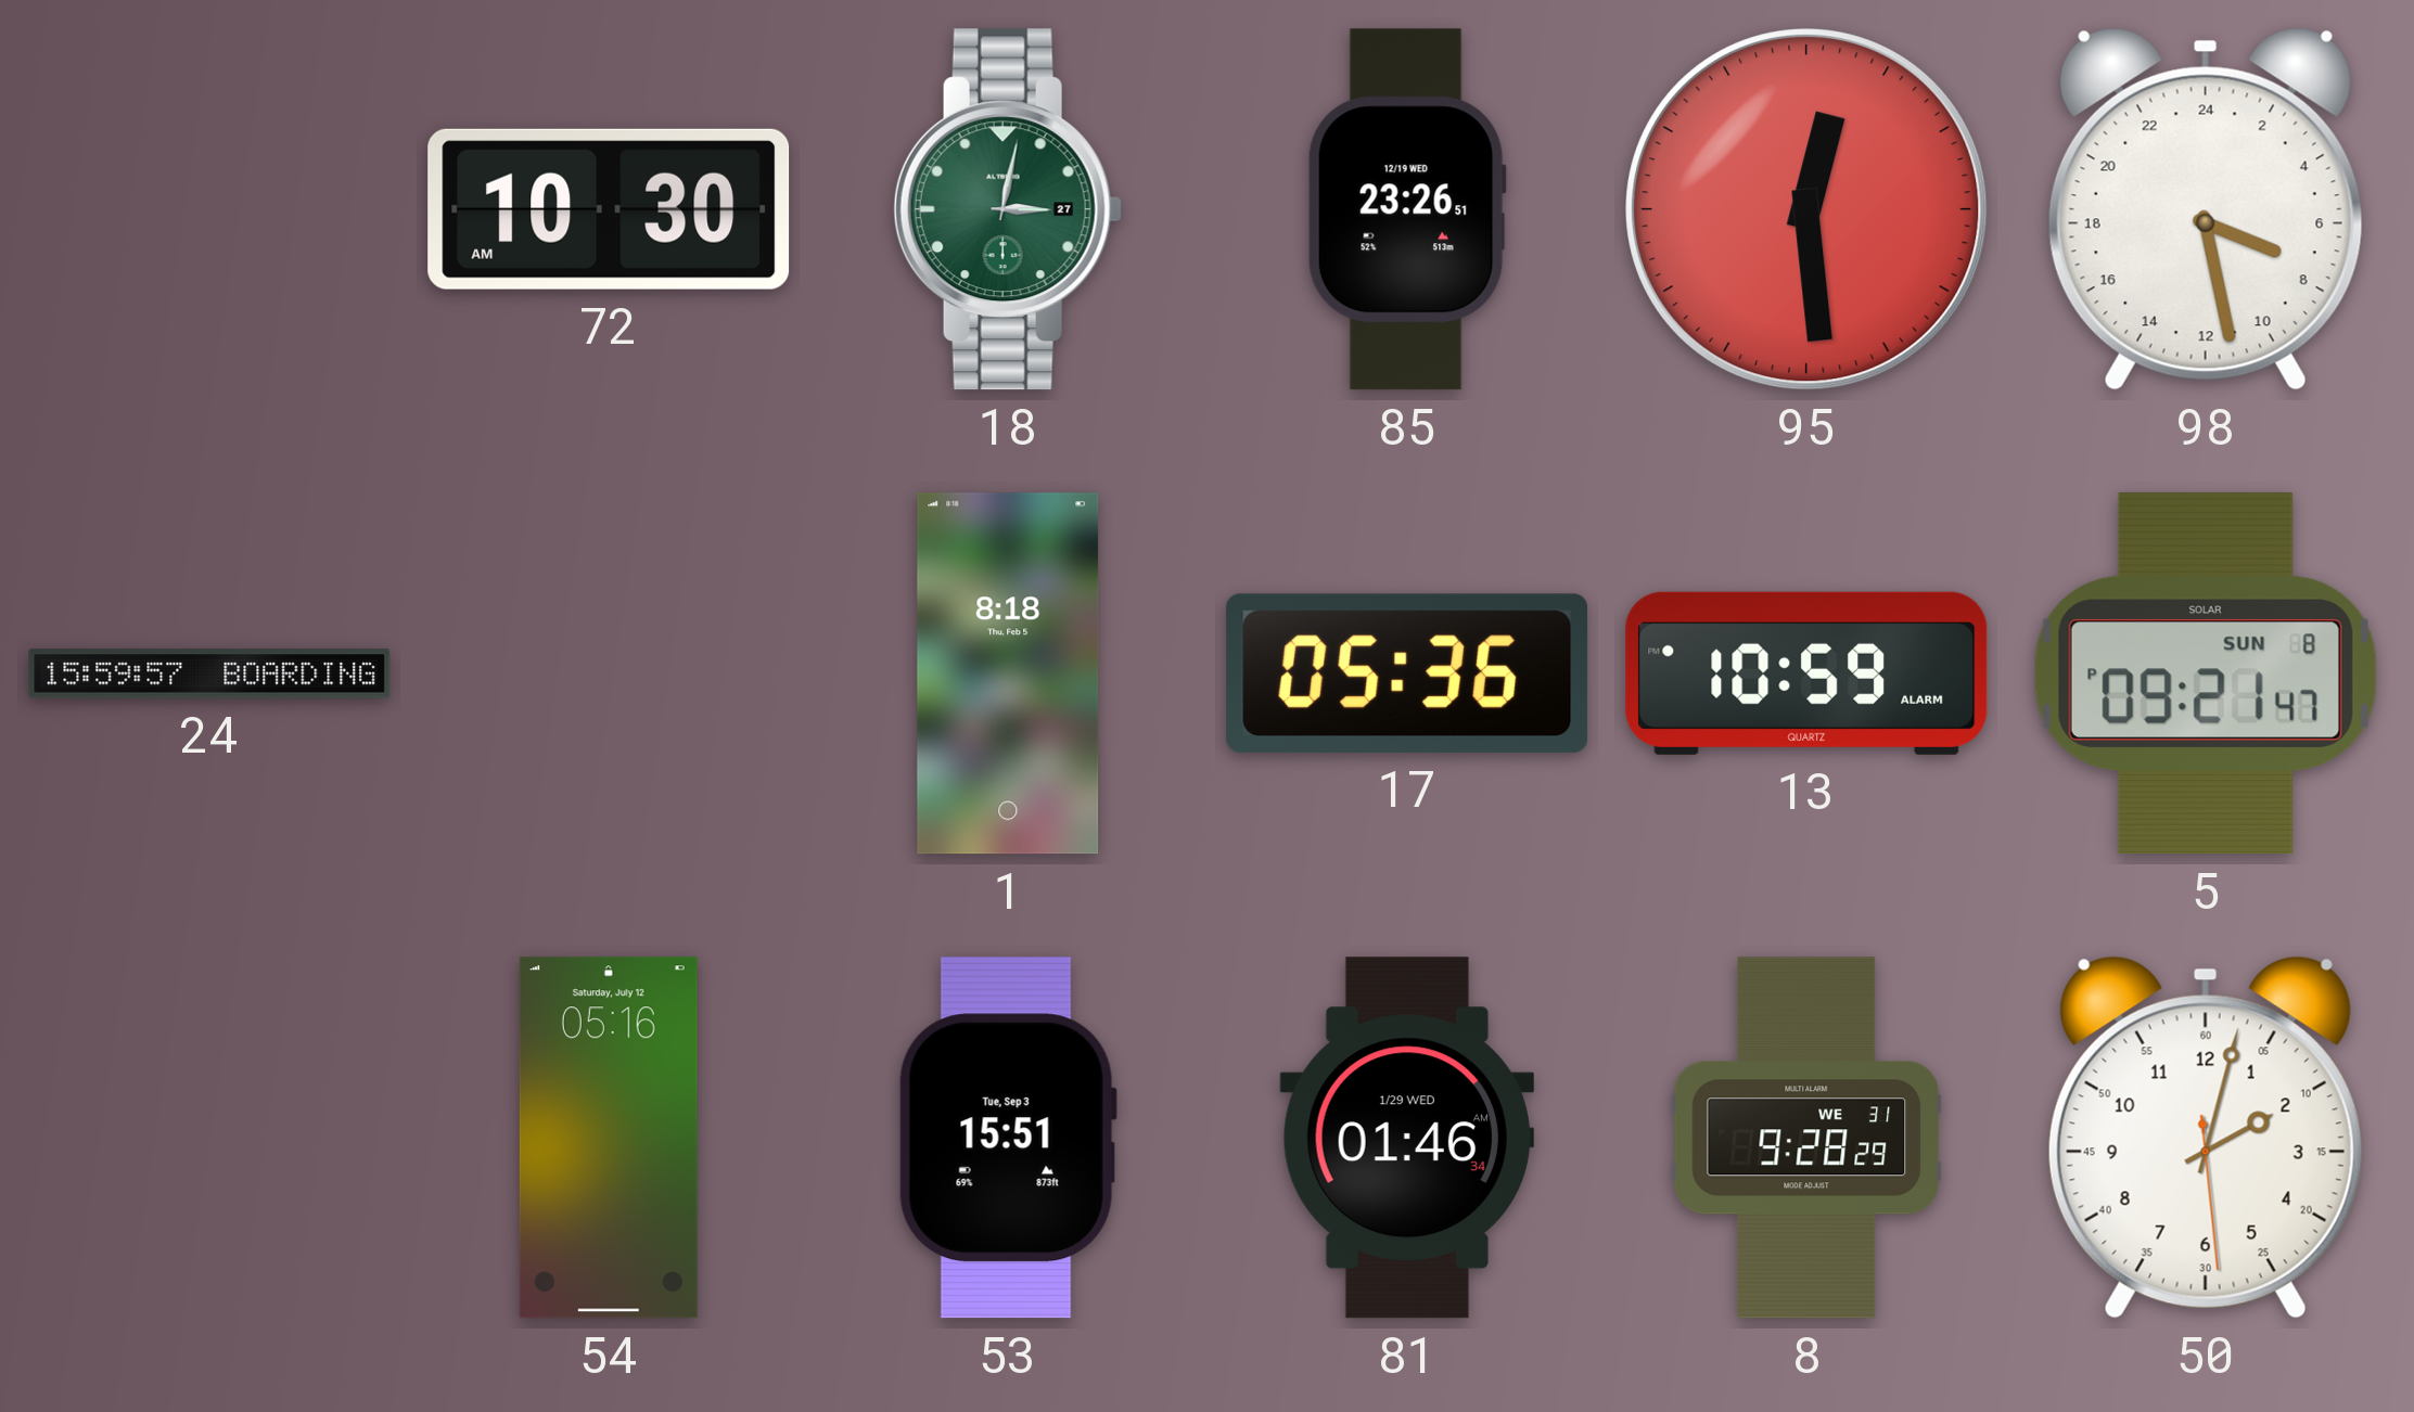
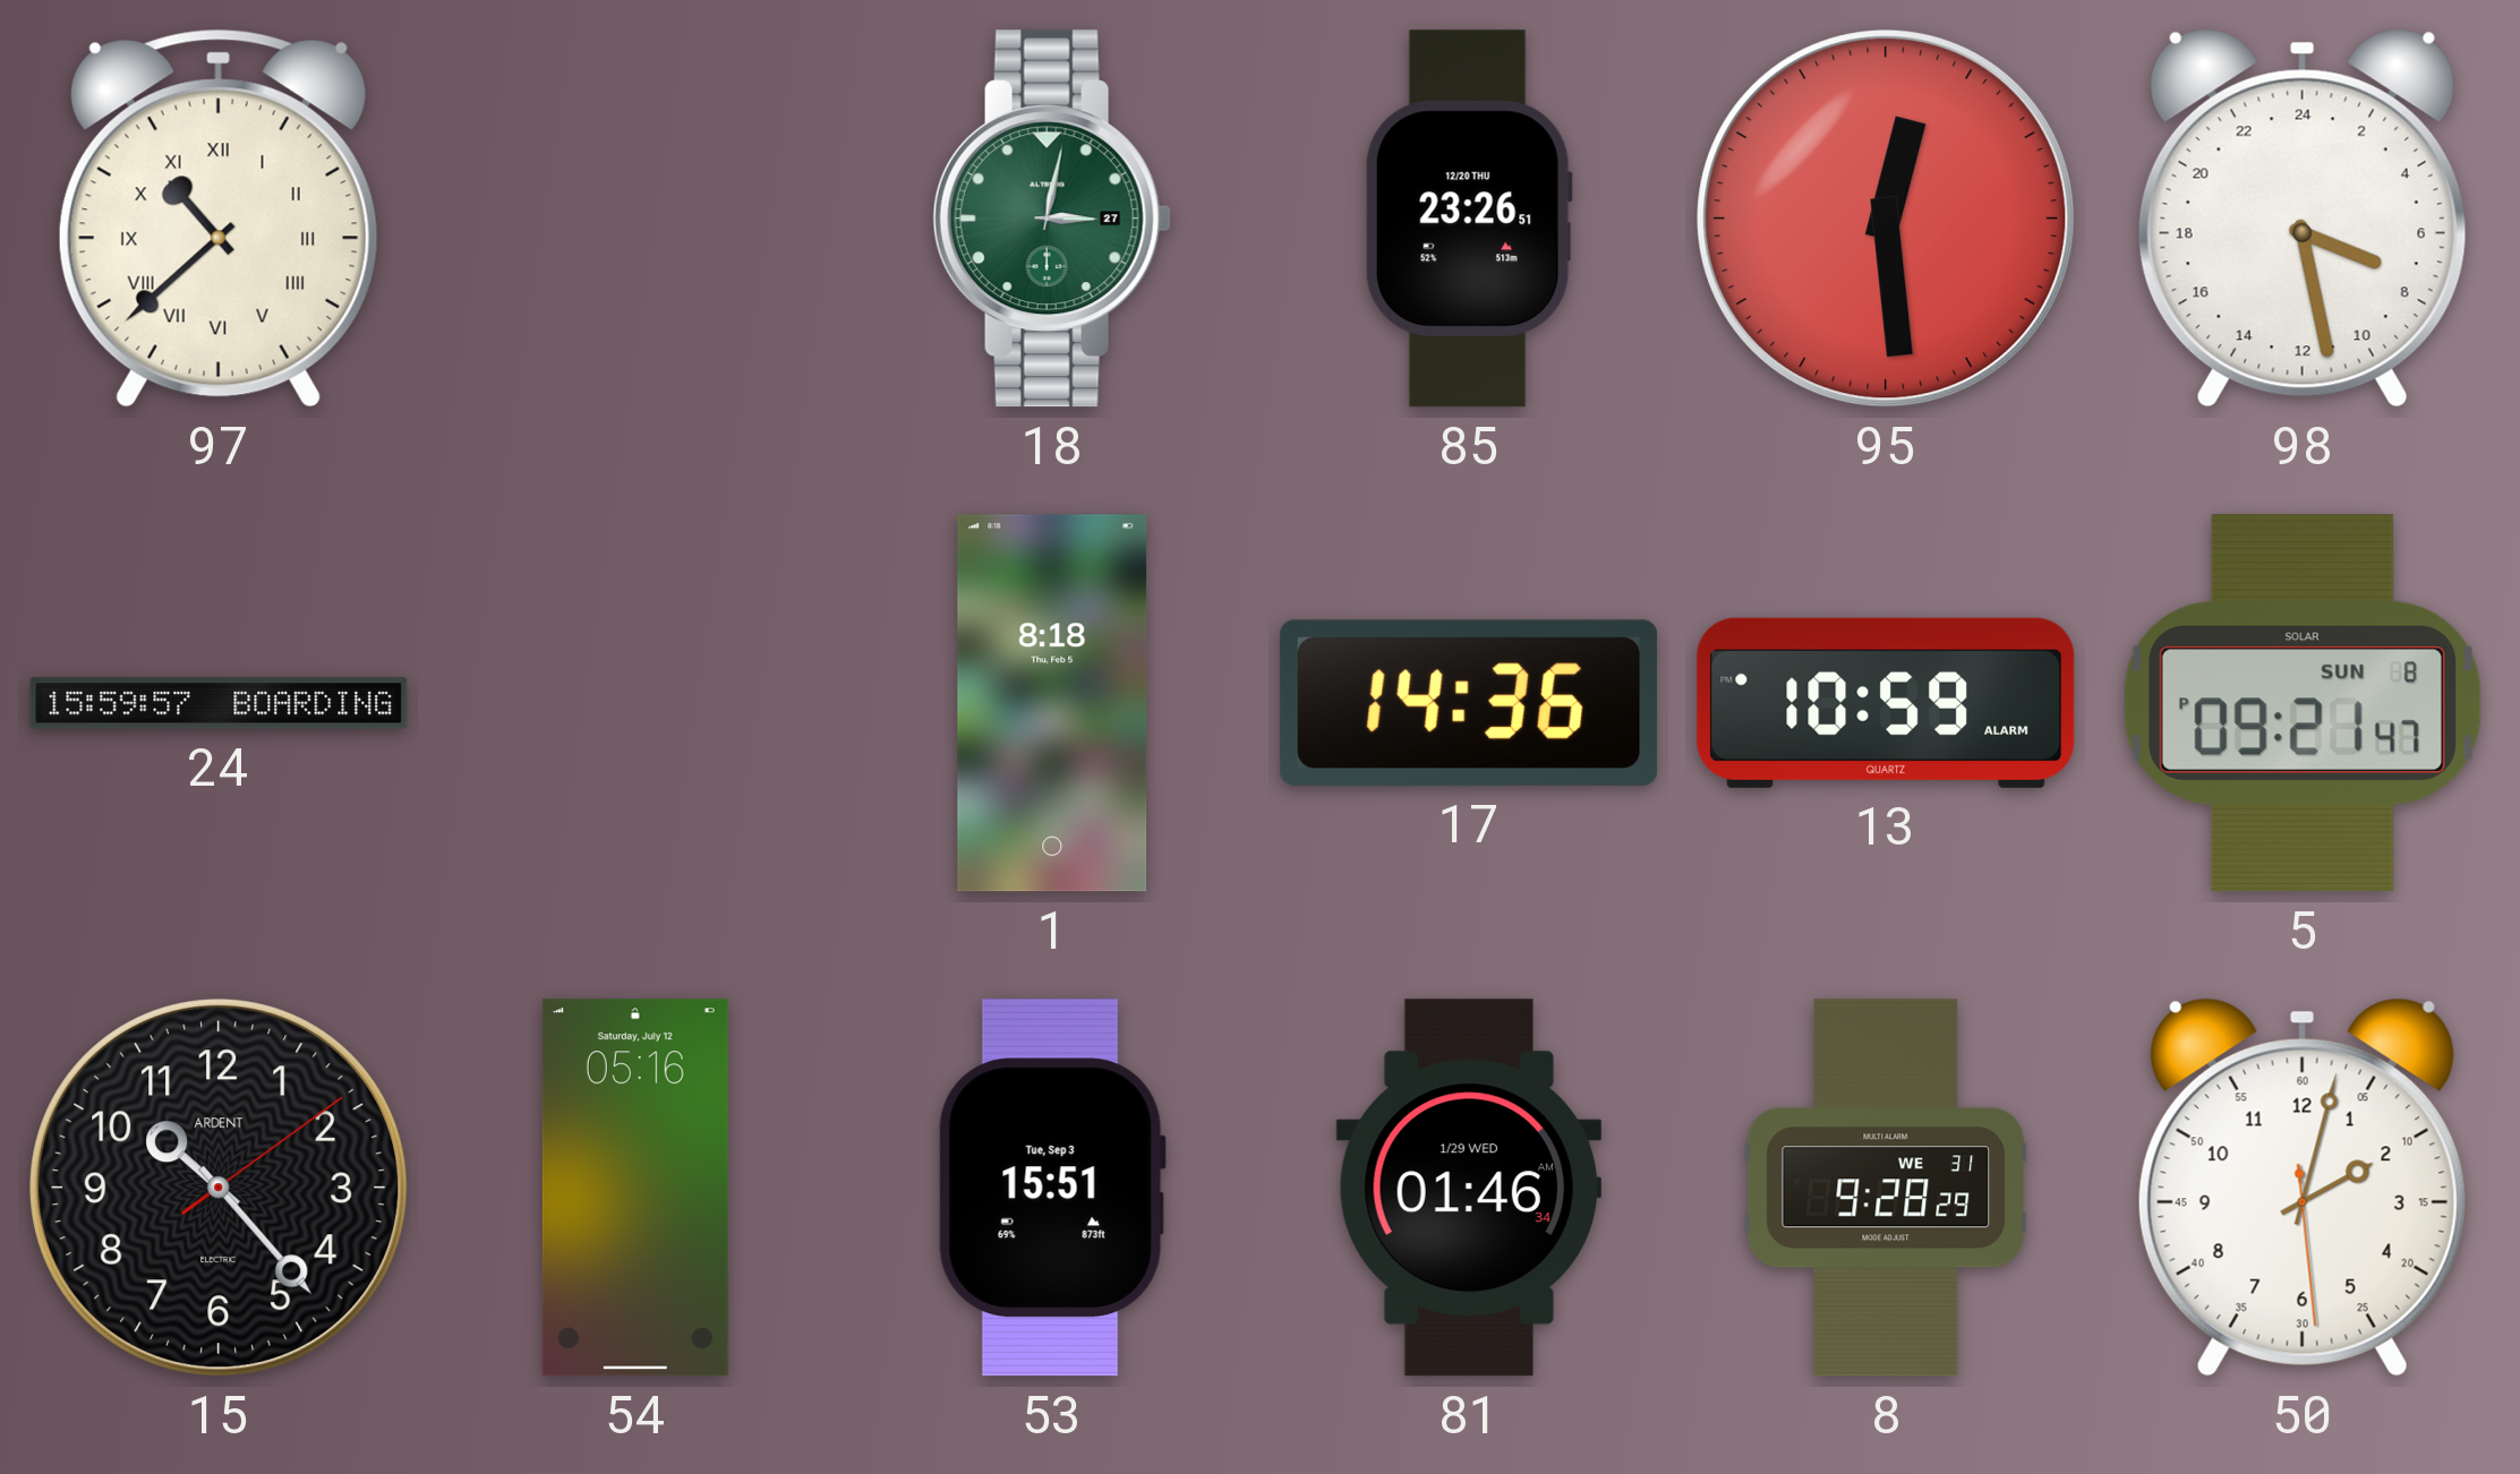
97: none -> 10:38
72: 10:30 -> none
85 date: 12/19 WED -> 12/20 THU
17: 05:36 -> 14:36
15: none -> 10:23
